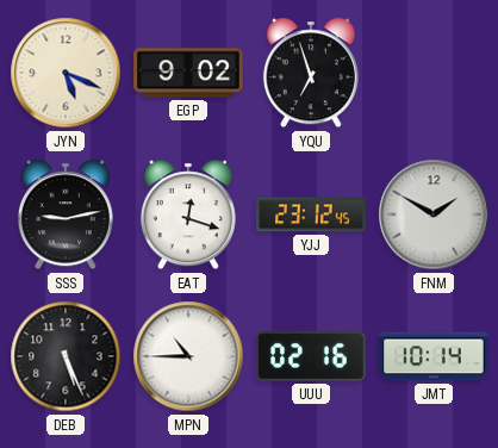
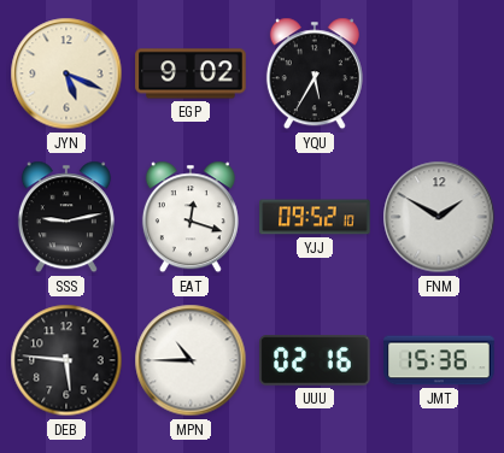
YQU: 6:57 -> 5:35
YJJ: 23:12 -> 09:52
DEB: 5:26 -> 5:46
JMT: 10:14 -> 15:36
